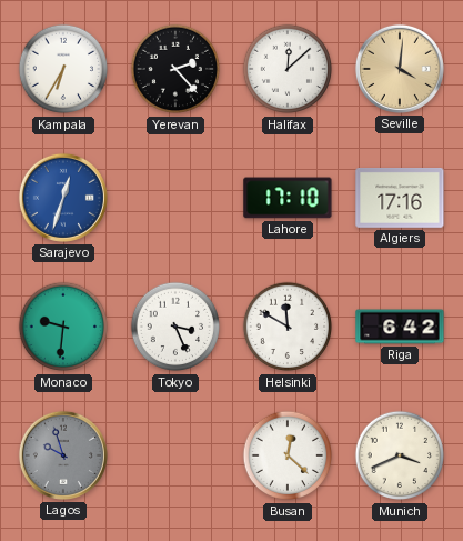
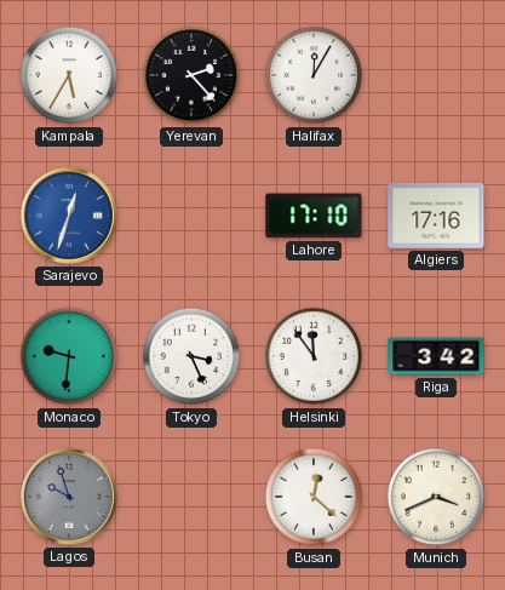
Kampala: 6:35 -> 5:35
Halifax: 12:08 -> 12:05
Seville: 4:01 -> none
Helsinki: 11:50 -> 11:54
Riga: 6:42 -> 3:42
